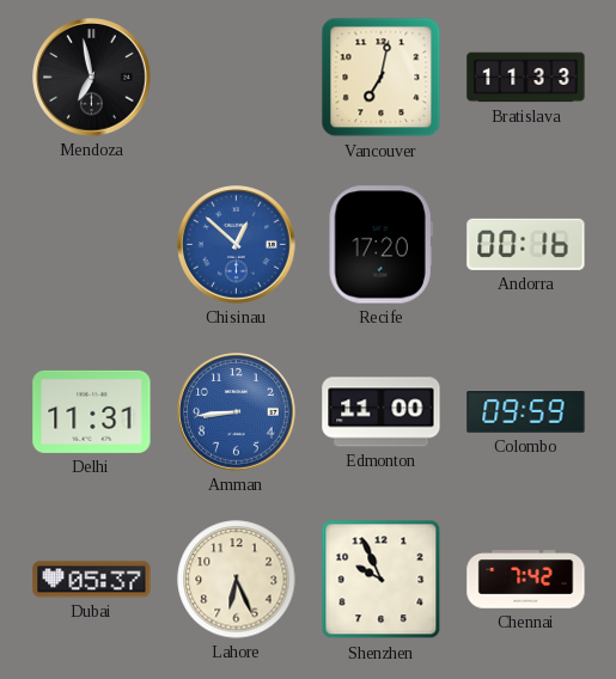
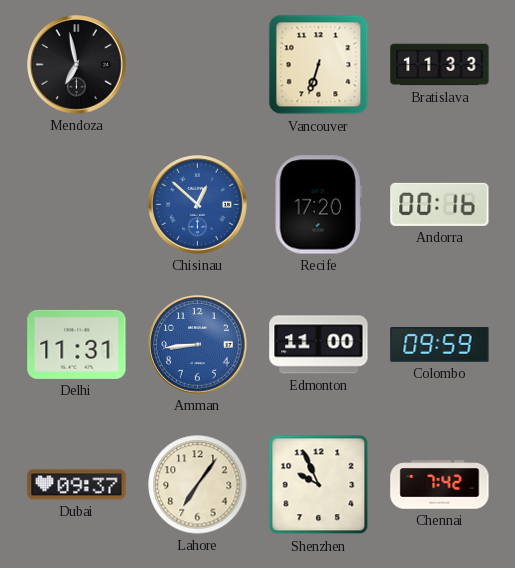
Vancouver: 7:02 -> 6:33
Dubai: 05:37 -> 09:37
Lahore: 6:26 -> 7:06
